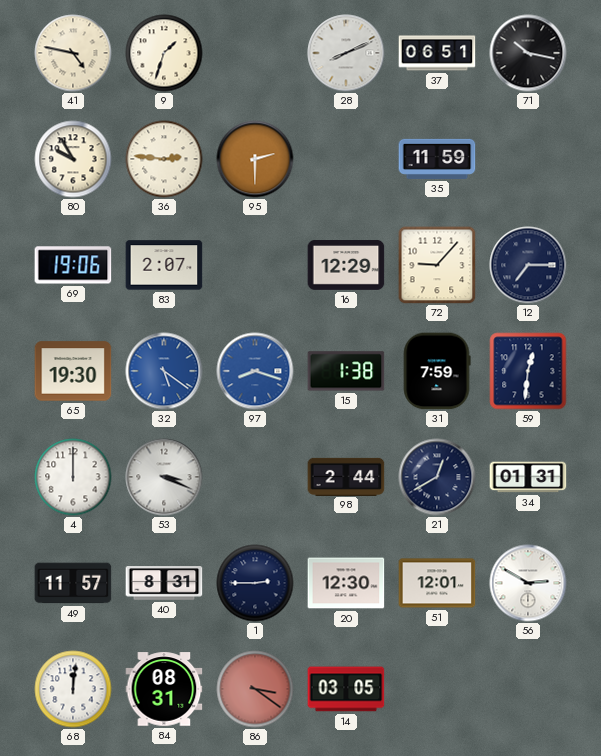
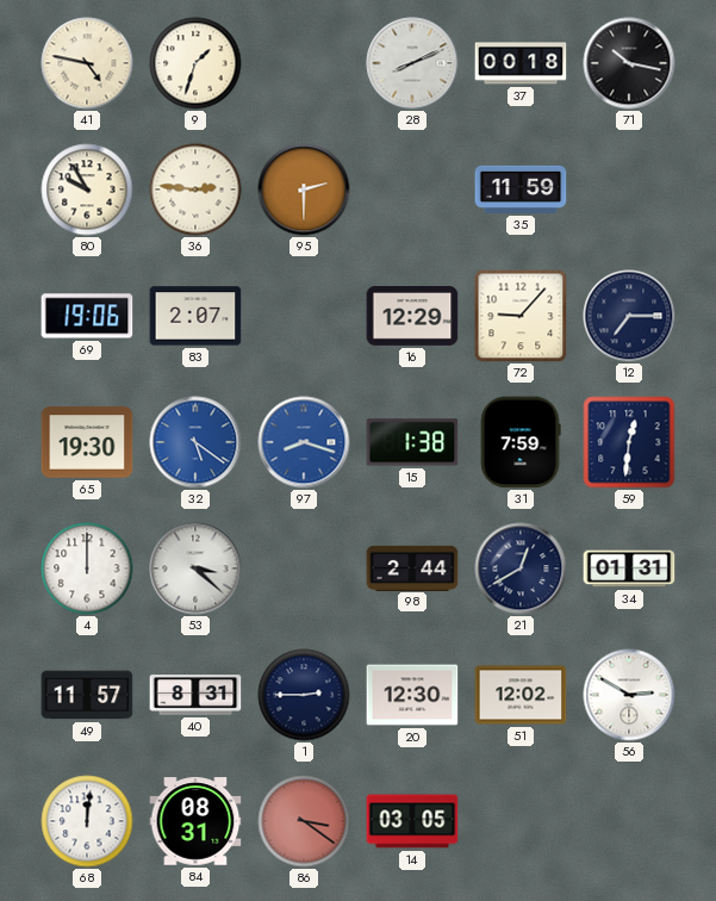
37: 06:51 -> 00:18
53: 3:19 -> 3:22
51: 12:01 -> 12:02
